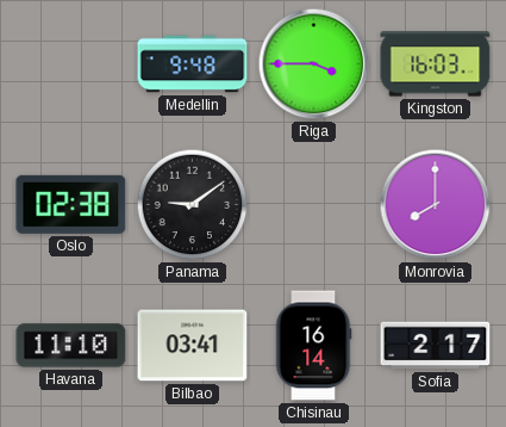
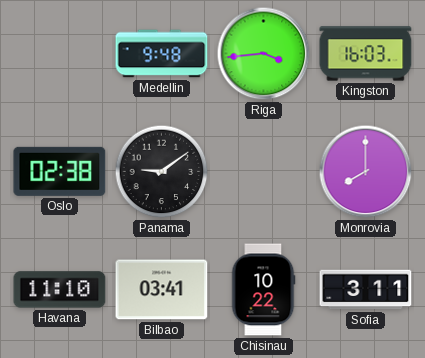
Riga: 3:45 -> 3:44
Chisinau: 16:14 -> 10:22
Sofia: 2:17 -> 3:11
